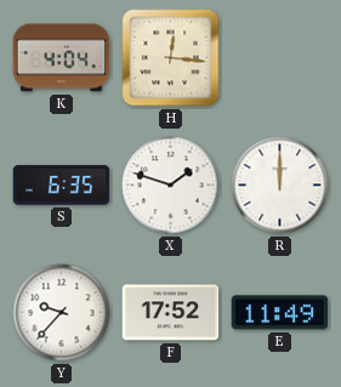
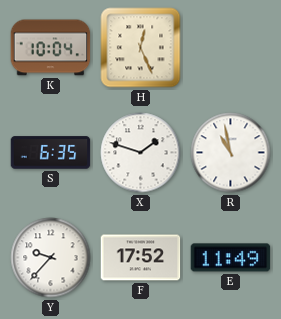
K: 4:04 -> 10:04
H: 12:16 -> 12:26
R: 12:00 -> 10:58
